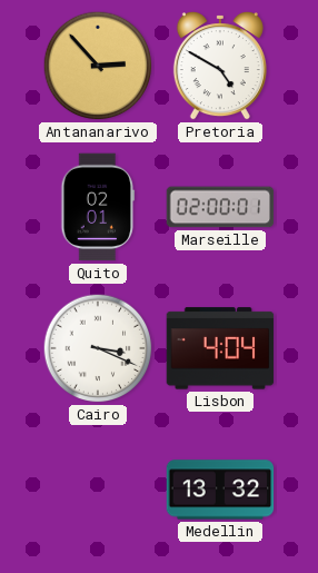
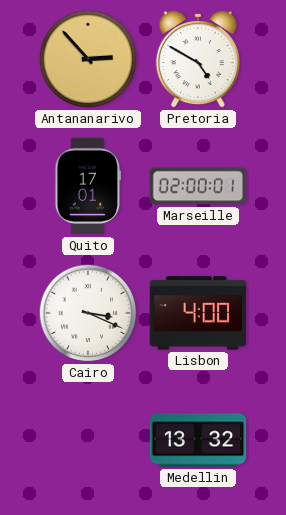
Quito: 02:01 -> 17:01
Lisbon: 4:04 -> 4:00
